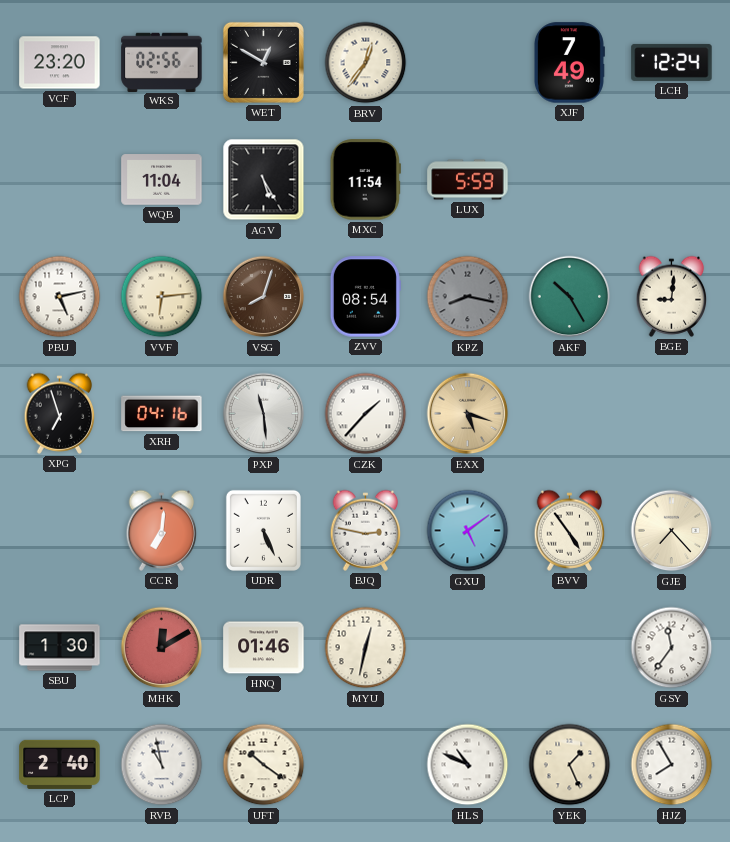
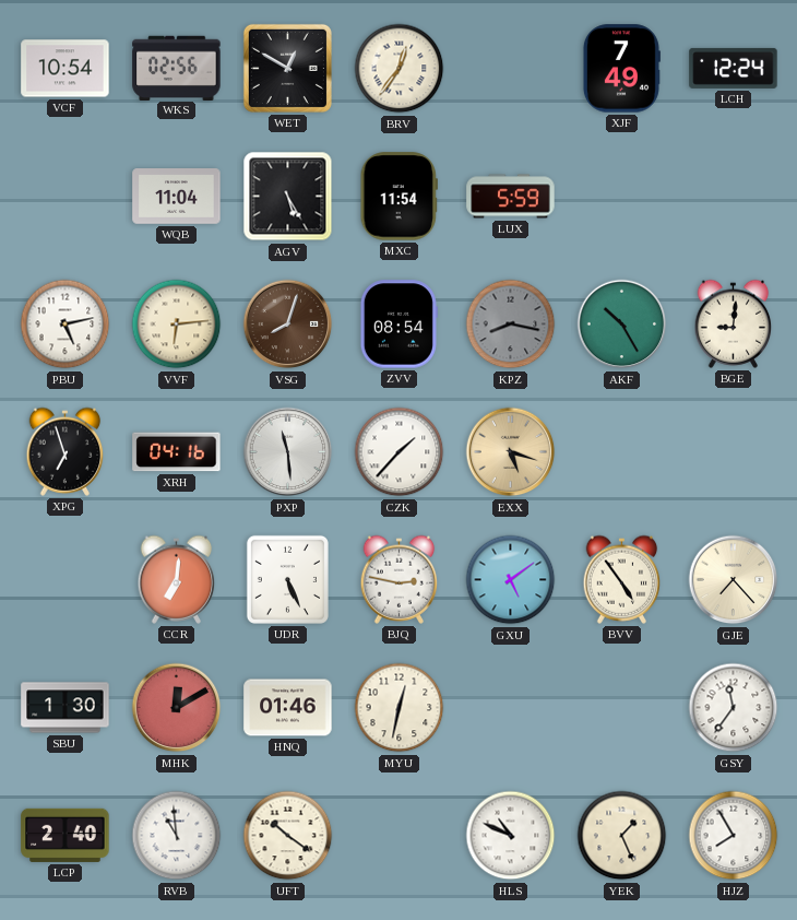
VCF: 23:20 -> 10:54
RVB: 10:58 -> 10:59
